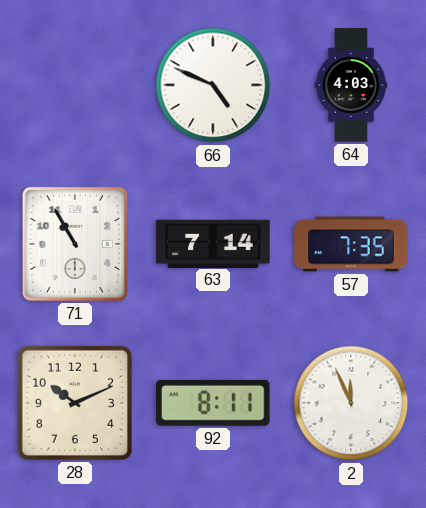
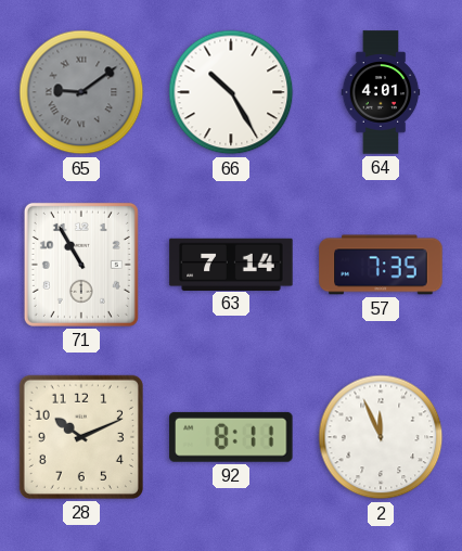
65: none -> 9:09
66: 4:49 -> 10:25
64: 4:03 -> 4:01
